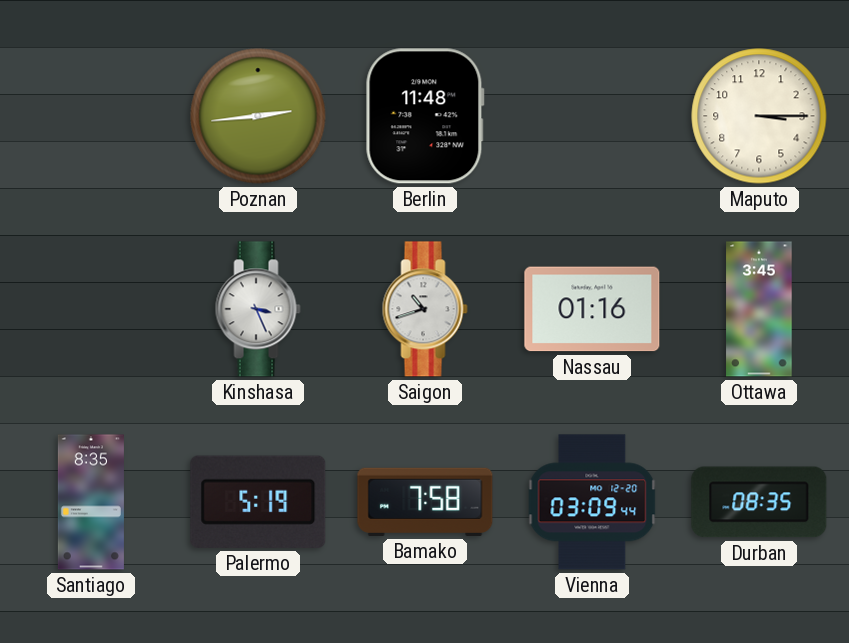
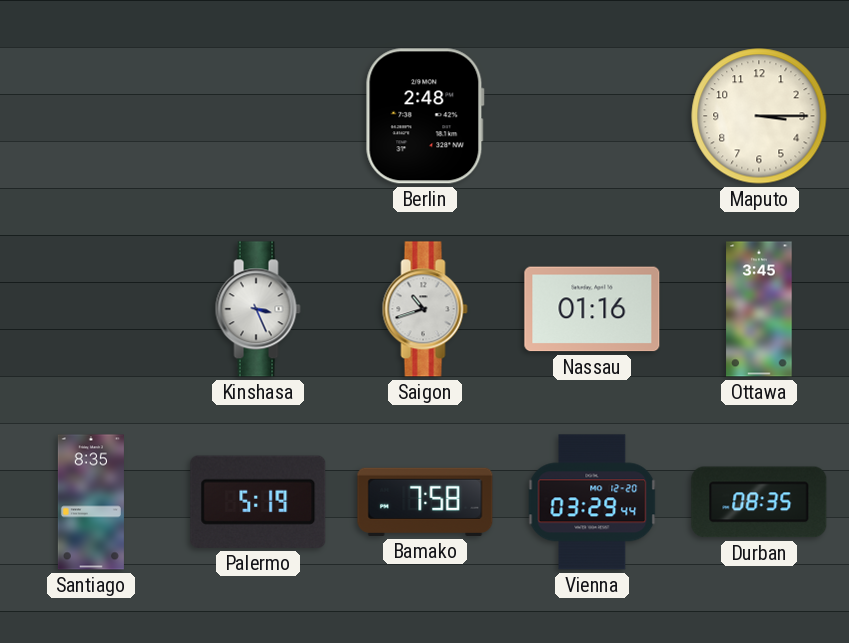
Poznan: 2:44 -> none
Berlin: 11:48 -> 2:48
Vienna: 03:09 -> 03:29
